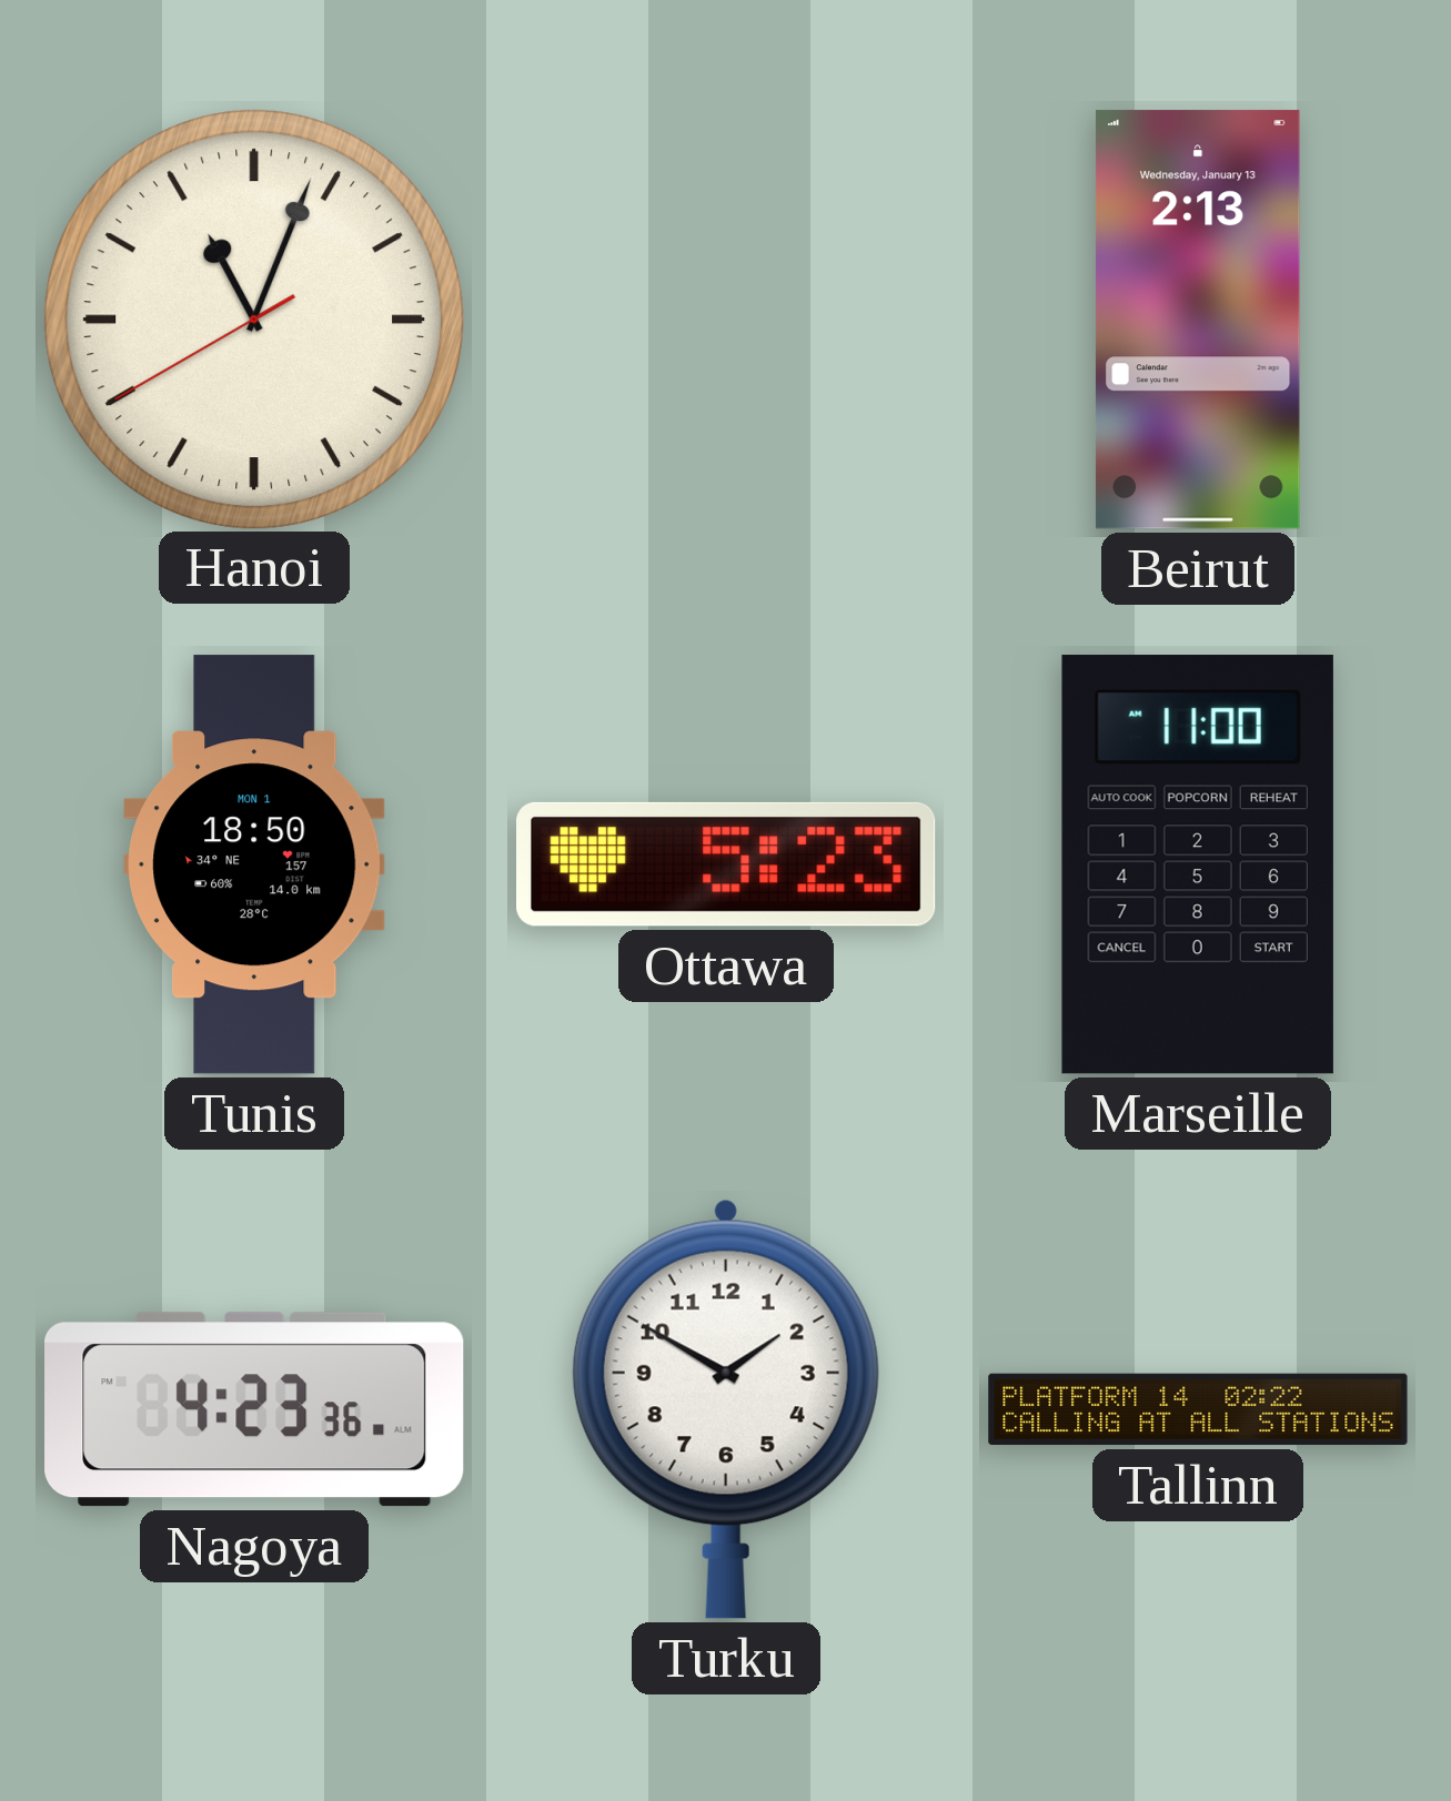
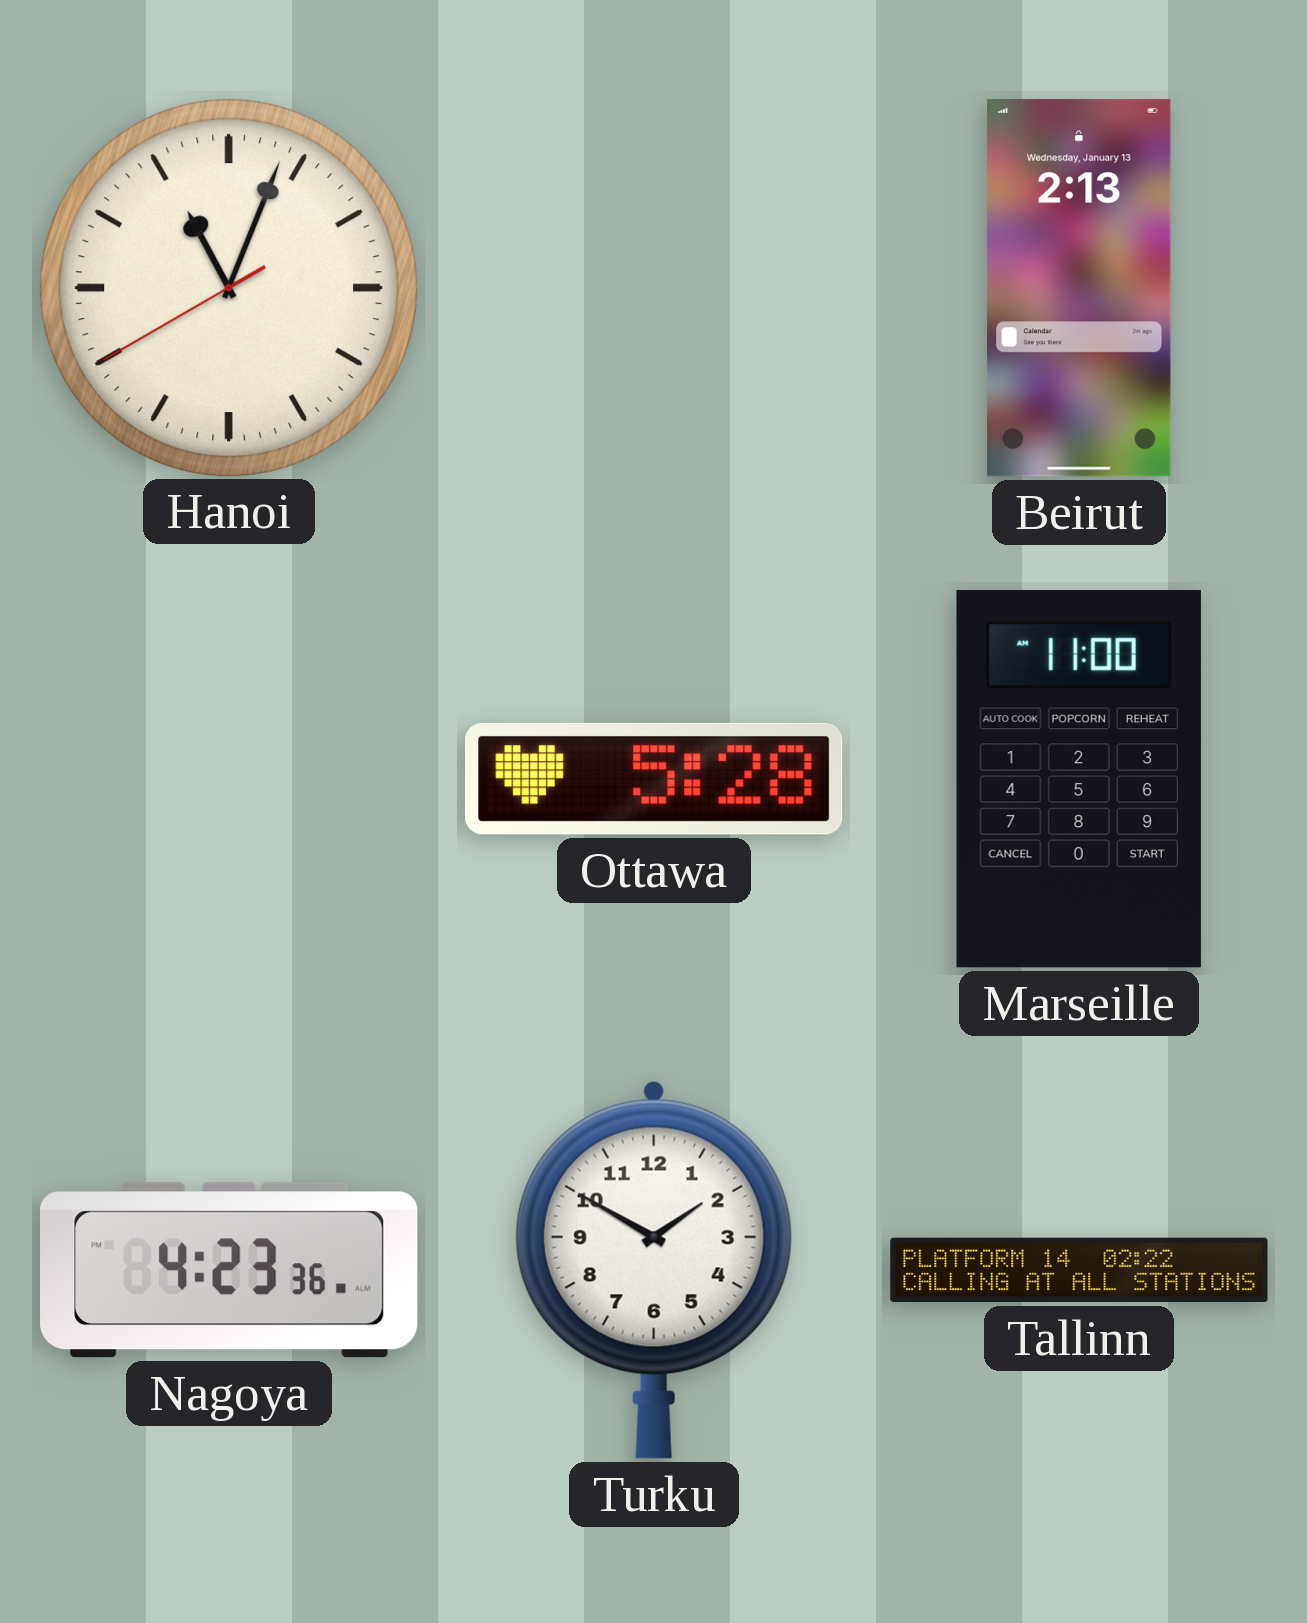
Tunis: 18:50 -> none
Ottawa: 5:23 -> 5:28
